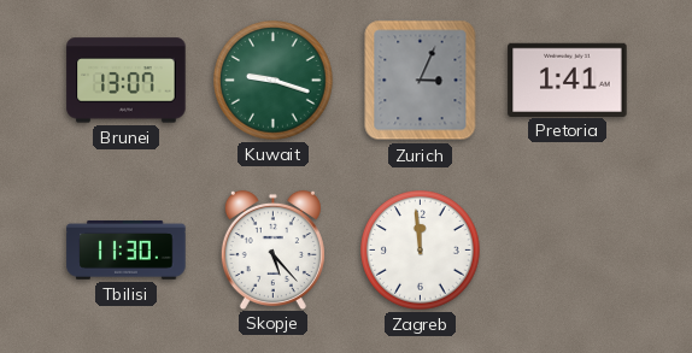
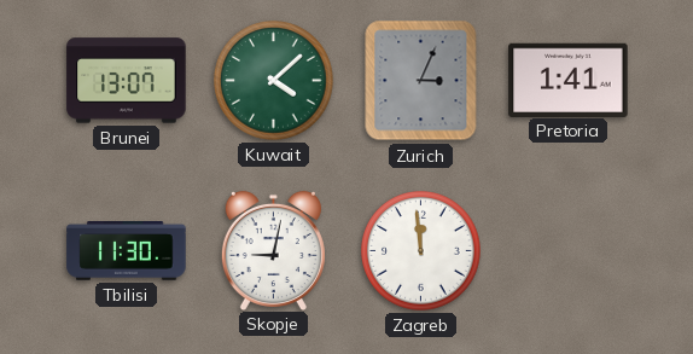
Kuwait: 9:18 -> 4:08
Skopje: 5:23 -> 9:02
